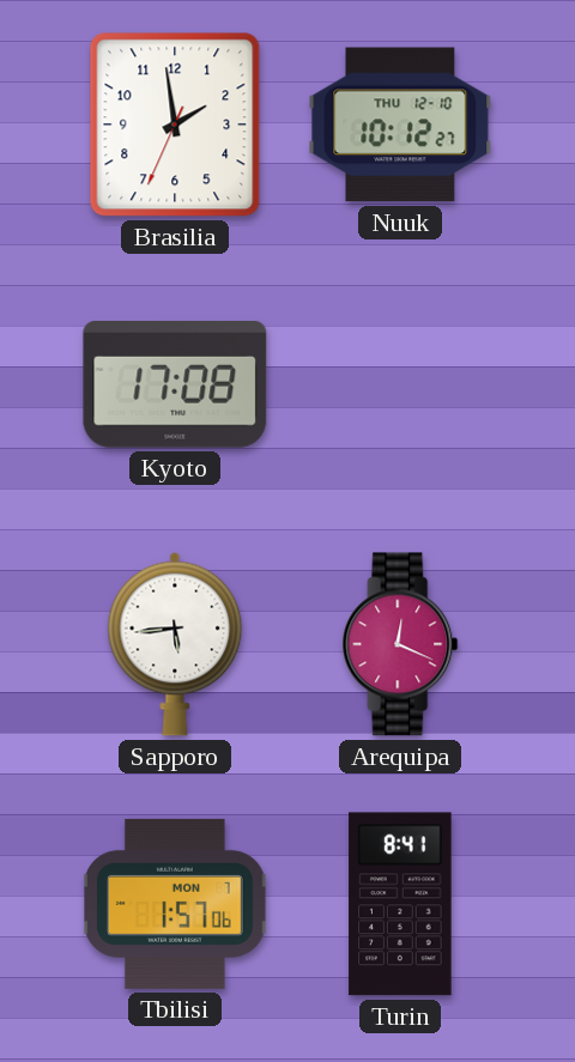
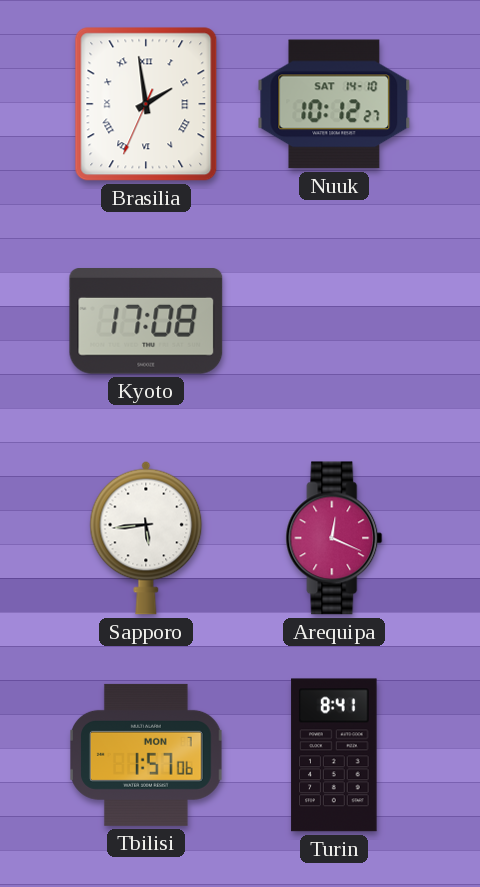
Brasilia numerals: Arabic -> Roman
Nuuk date: THU 12-10 -> SAT 14-10
